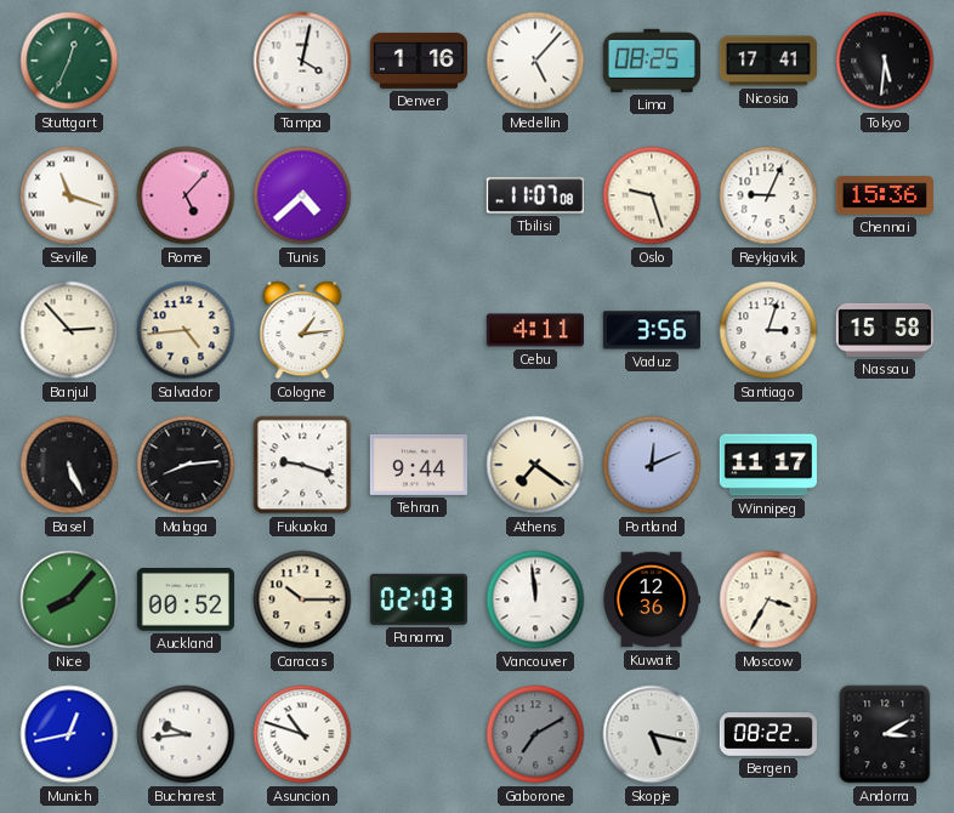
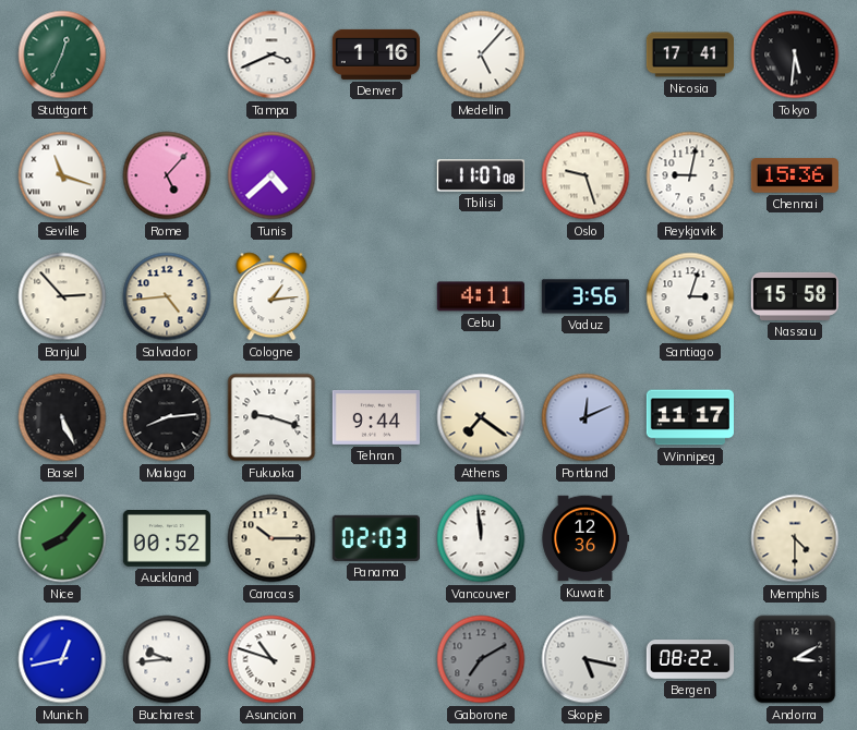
Tampa: 4:02 -> 3:41
Lima: 08:25 -> none
Reykjavik: 9:04 -> 9:02
Moscow: 3:35 -> none
Memphis: none -> 4:30
